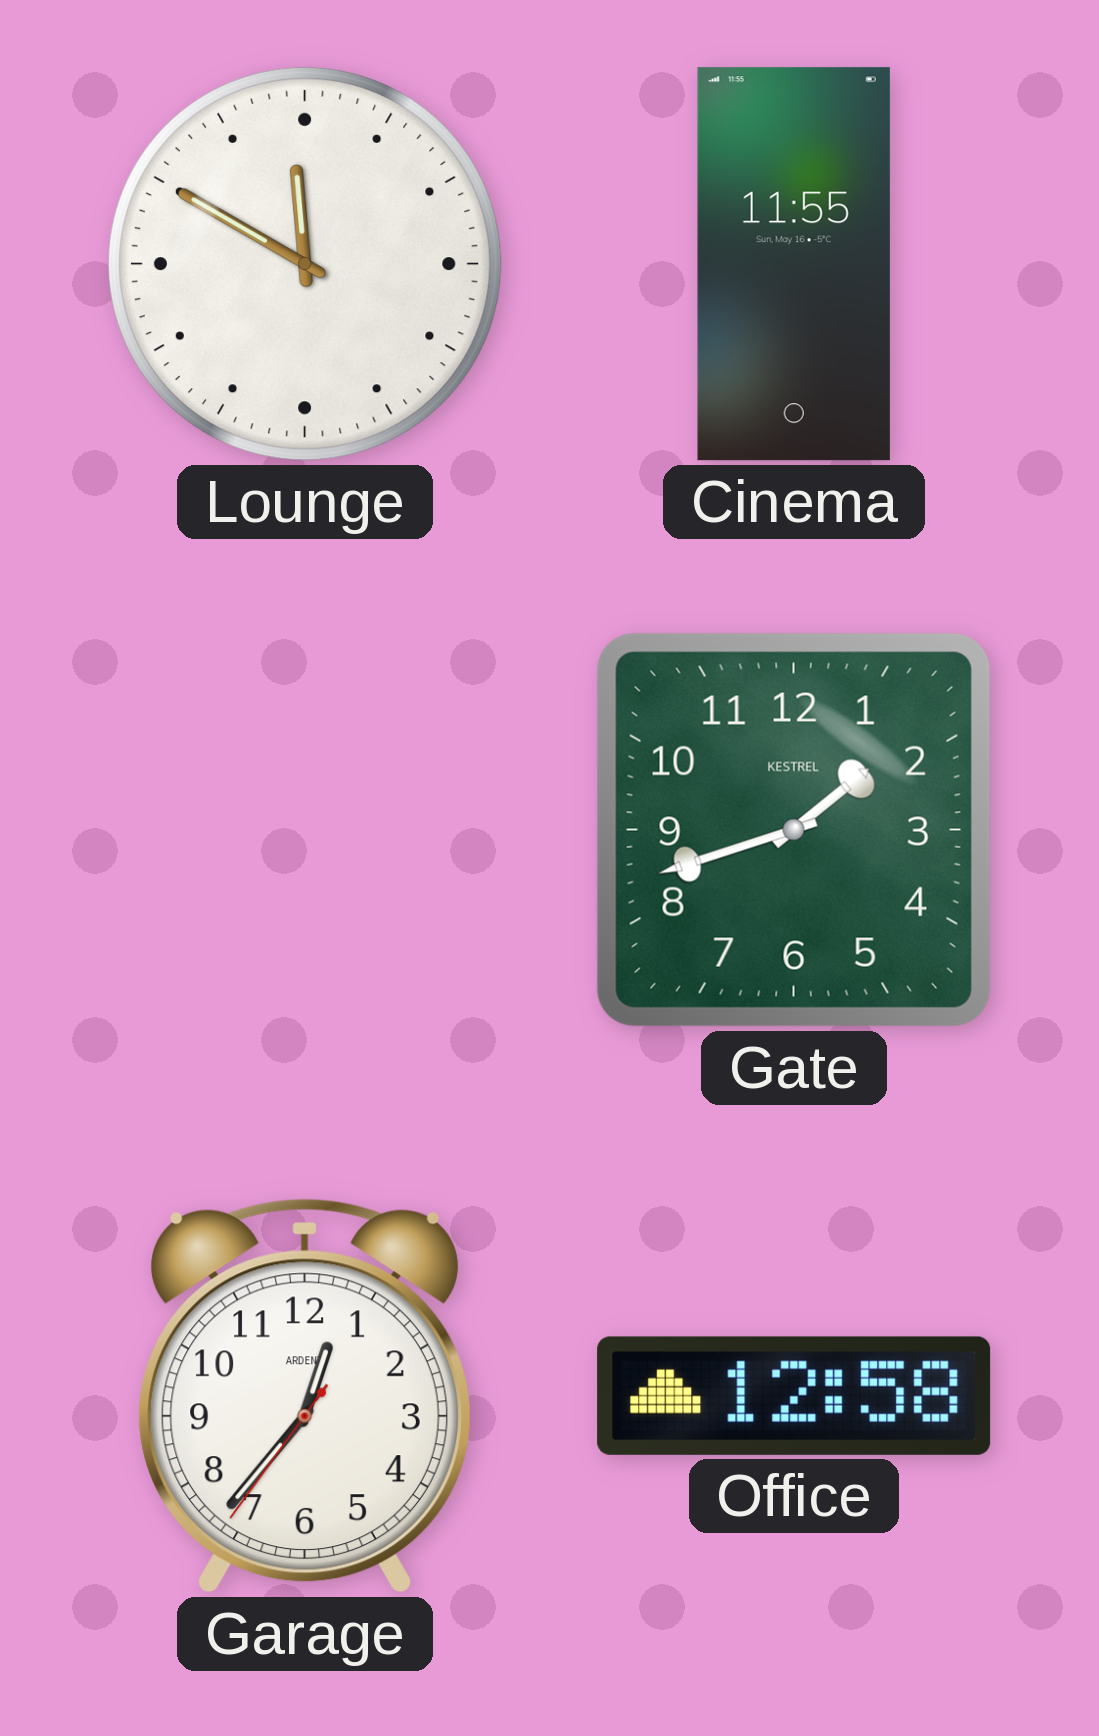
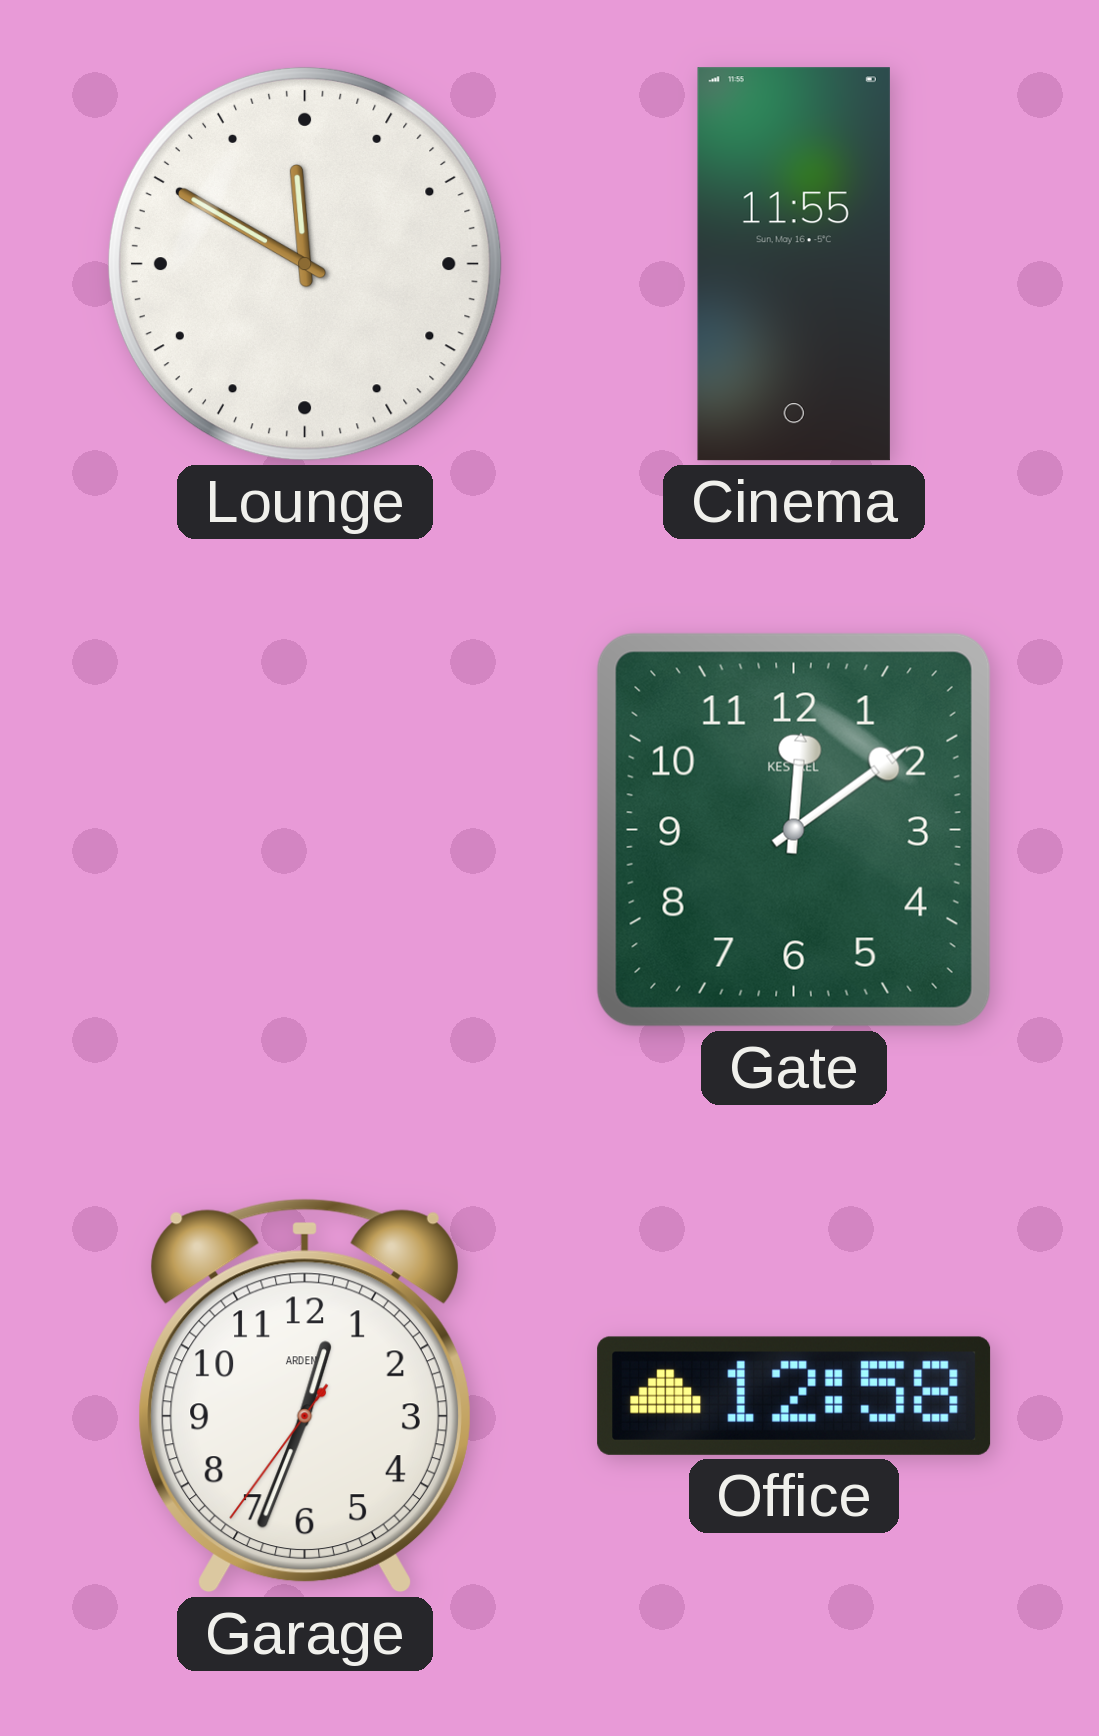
Gate: 1:42 -> 12:09
Garage: 12:36 -> 12:33
